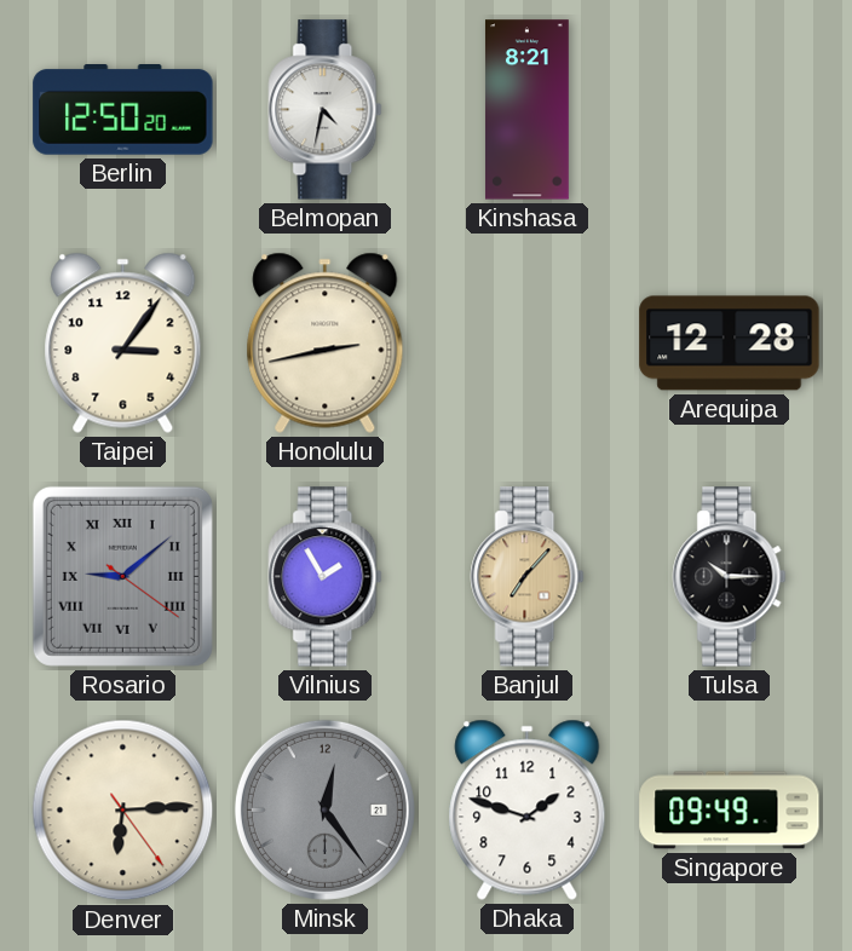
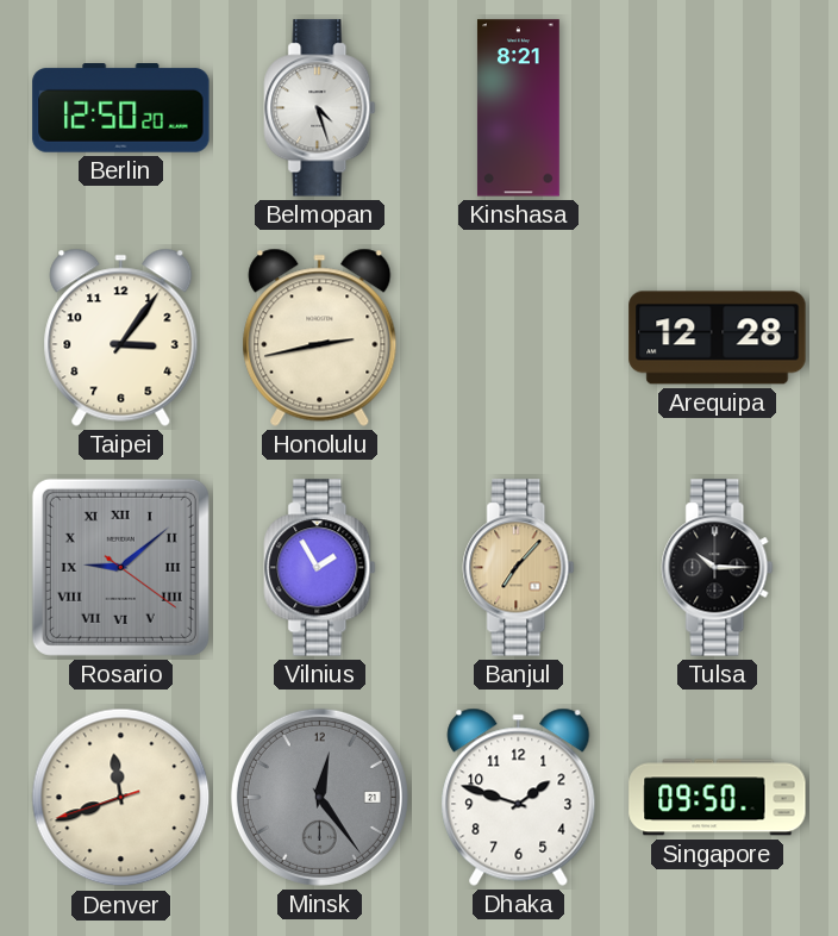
Belmopan: 4:32 -> 4:27
Denver: 6:14 -> 11:41
Singapore: 09:49 -> 09:50
